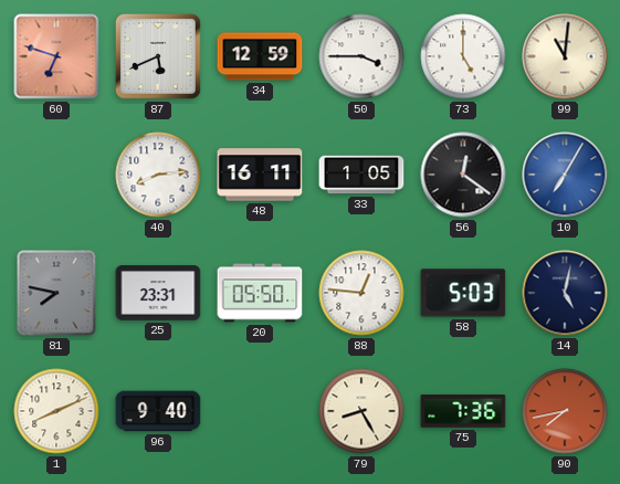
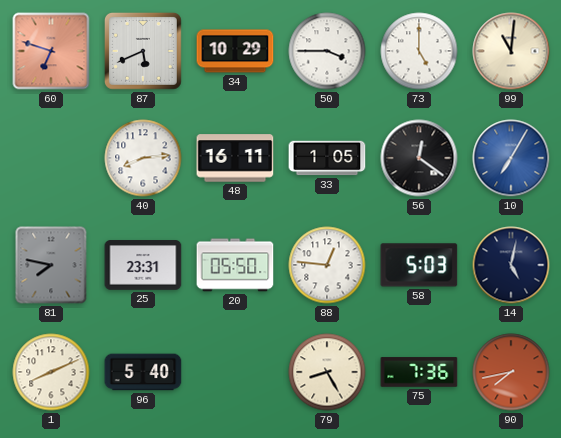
34: 12:59 -> 10:29
96: 9:40 -> 5:40
